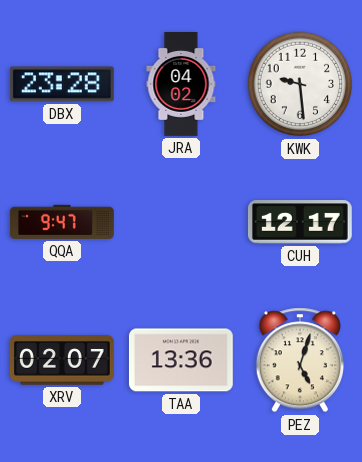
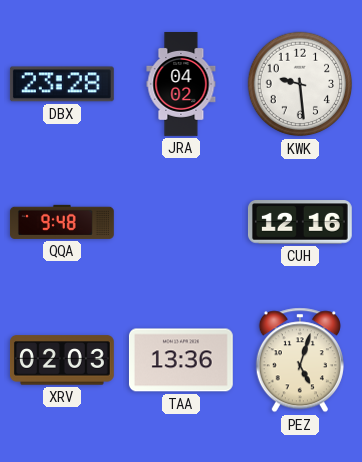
QQA: 9:47 -> 9:48
CUH: 12:17 -> 12:16
XRV: 02:07 -> 02:03
